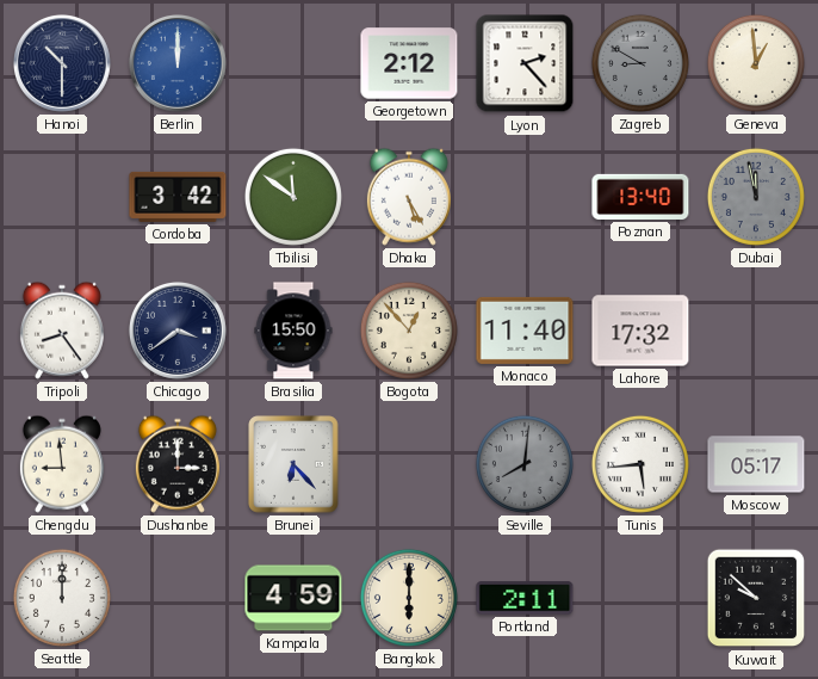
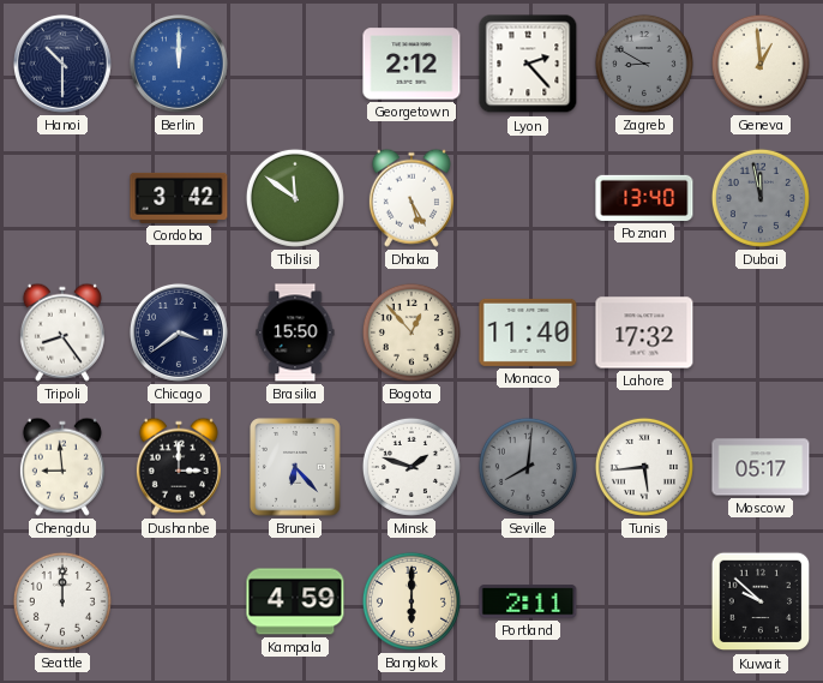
Minsk: none -> 1:48
